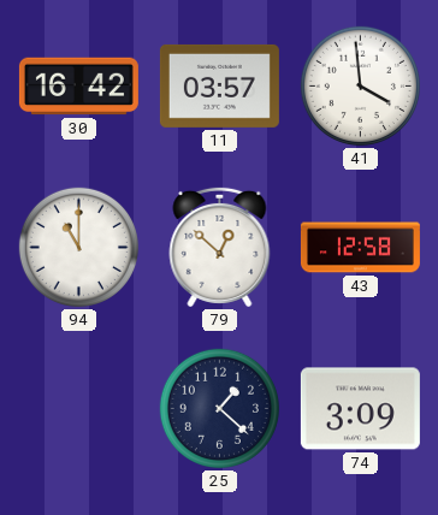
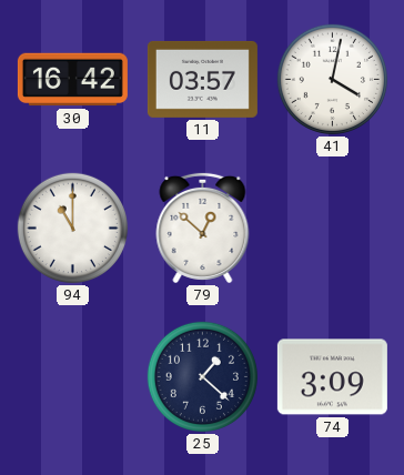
41: 3:59 -> 4:02
43: 12:58 -> none
